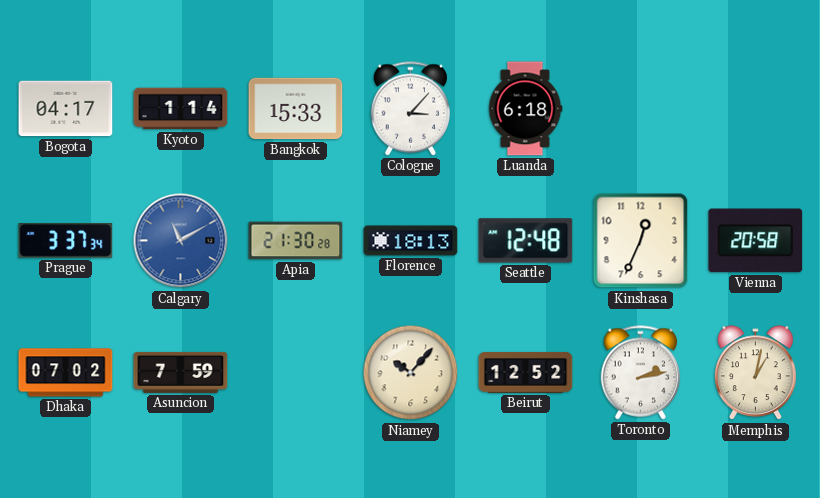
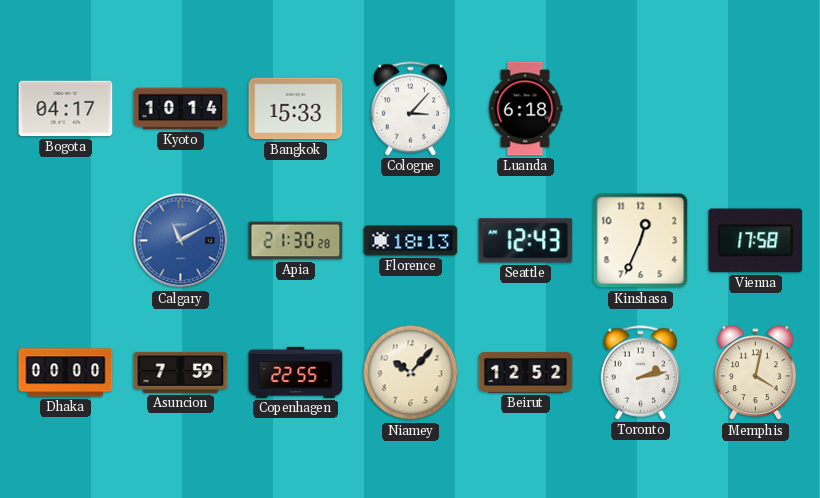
Kyoto: 1:14 -> 10:14
Prague: 3:37 -> none
Seattle: 12:48 -> 12:43
Vienna: 20:58 -> 17:58
Dhaka: 07:02 -> 00:00
Copenhagen: none -> 22:55
Memphis: 1:02 -> 4:02
